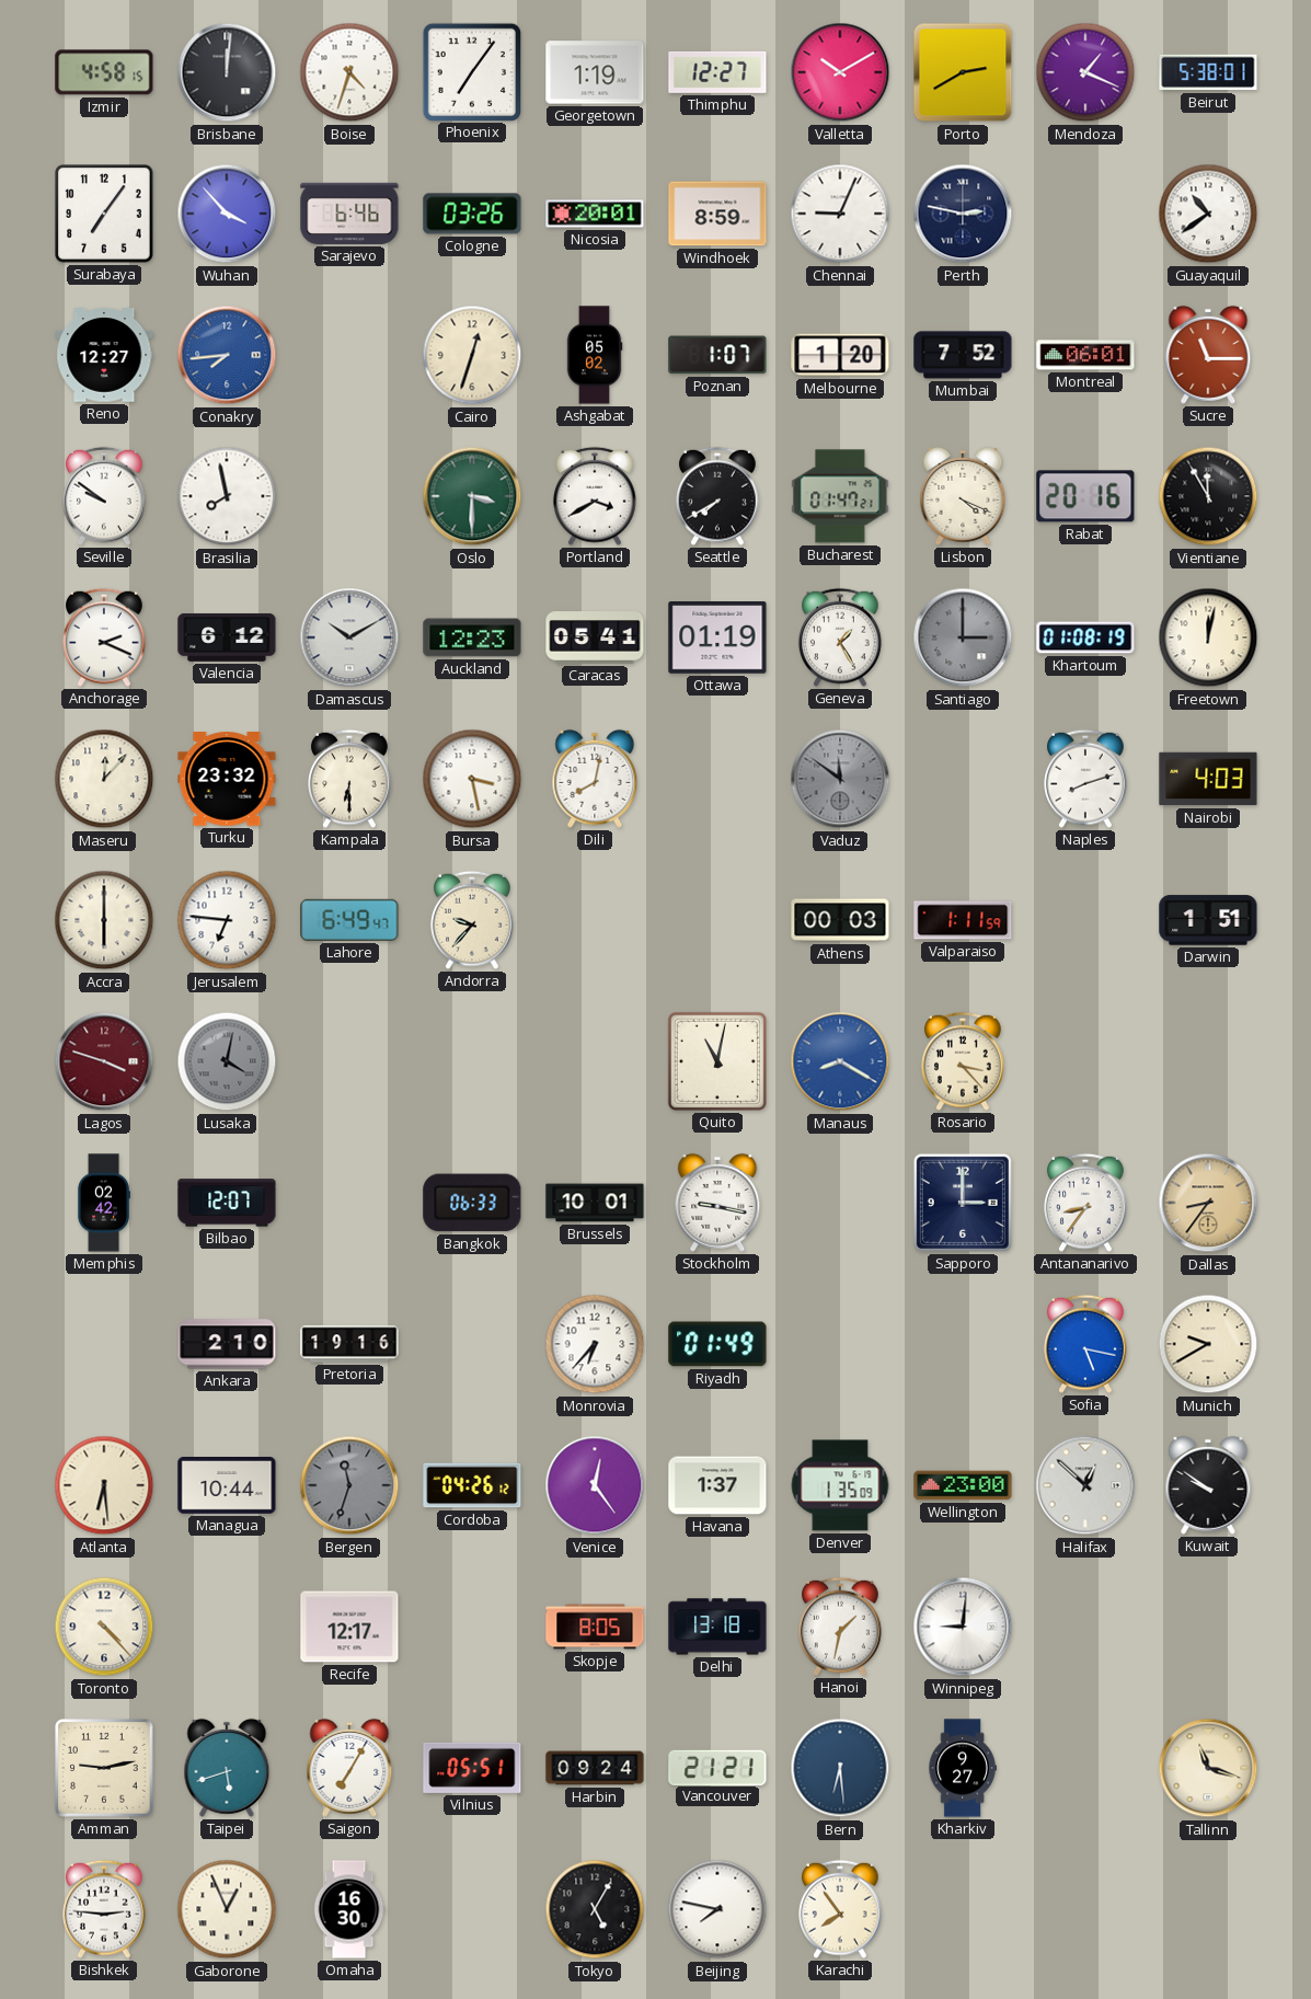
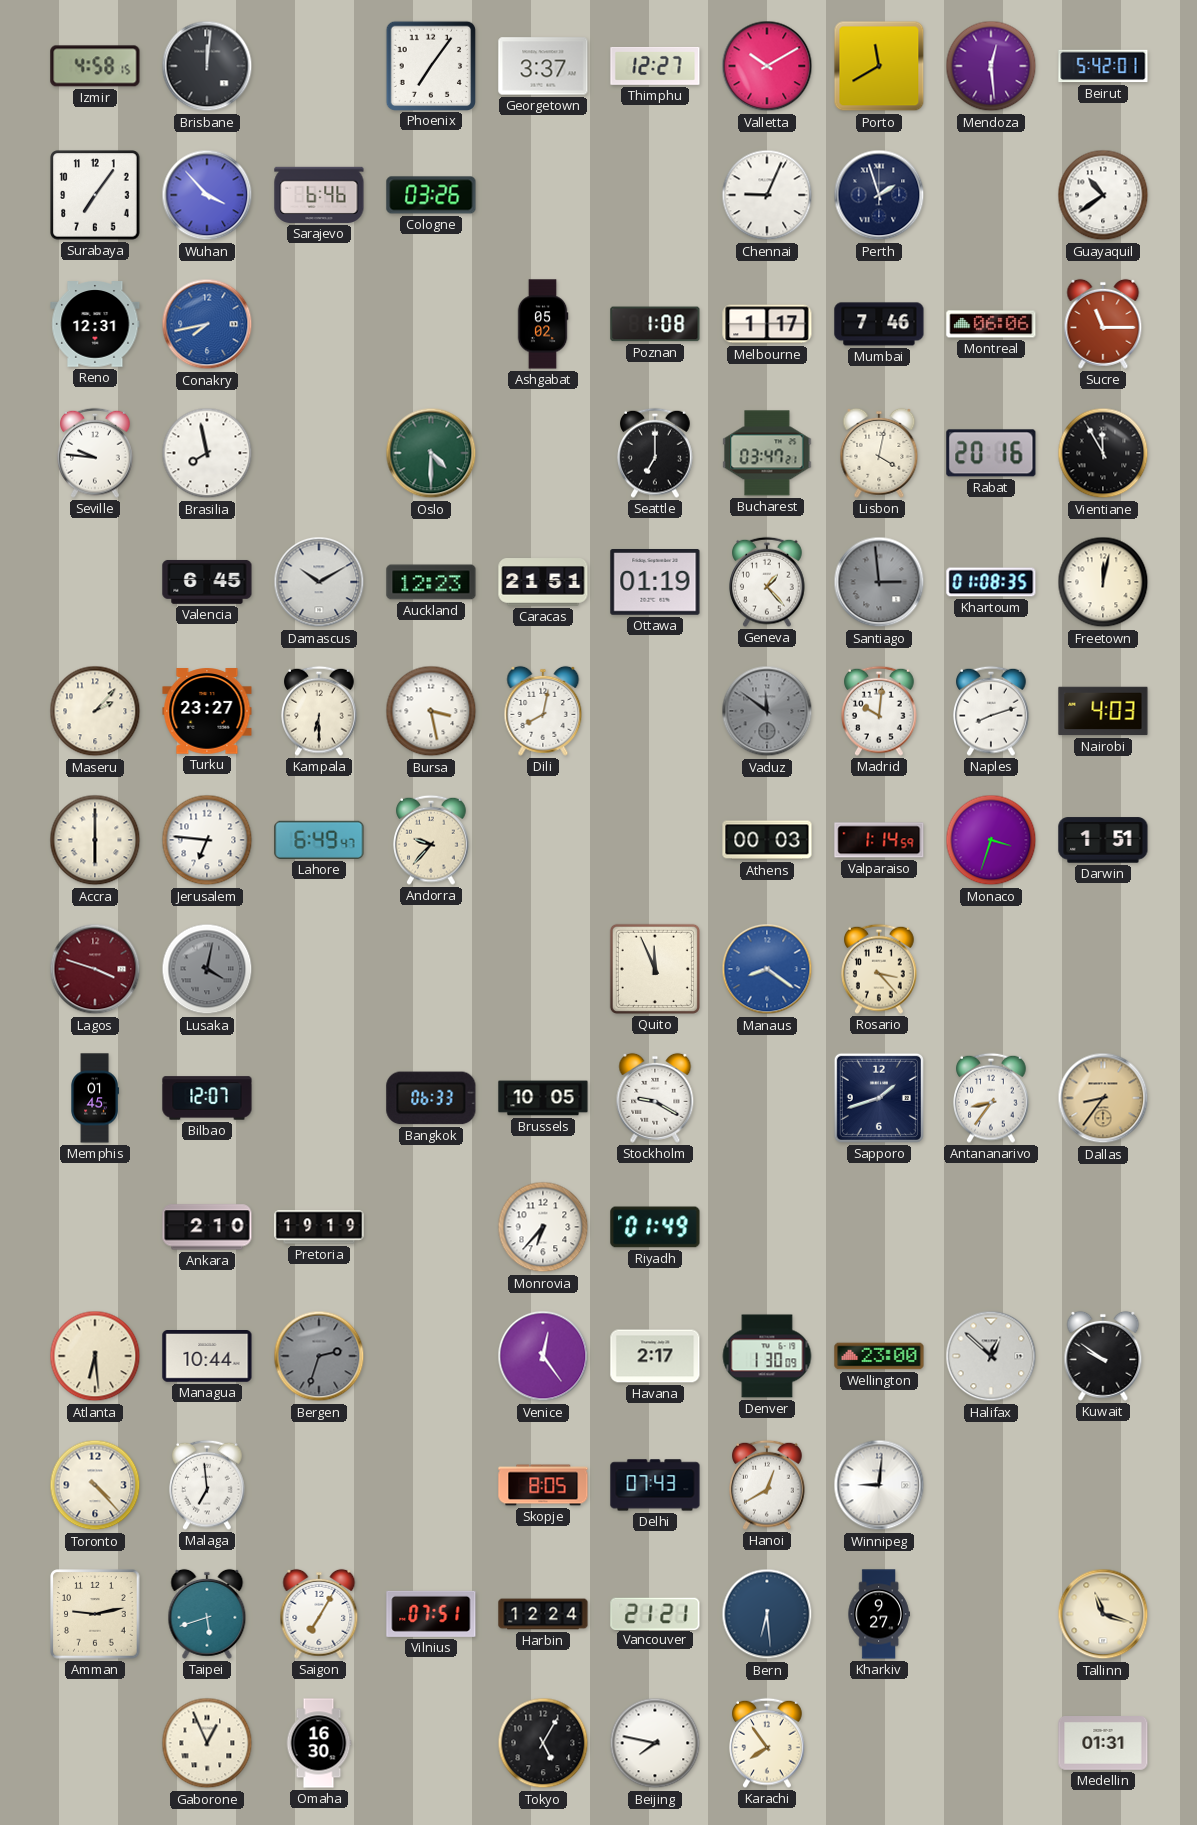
Boise: 4:33 -> none
Georgetown: 1:19 -> 3:37
Porto: 2:40 -> 11:40
Mendoza: 1:19 -> 12:29
Beirut: 5:38 -> 5:42
Nicosia: 20:01 -> none
Windhoek: 8:59 -> none
Perth: 2:47 -> 1:57
Reno: 12:27 -> 12:31
Conakry: 7:44 -> 7:43
Cairo: 12:33 -> none
Poznan: 1:07 -> 1:08
Melbourne: 1:20 -> 1:17
Mumbai: 7:52 -> 7:46
Montreal: 06:01 -> 06:06
Seville: 9:51 -> 9:46
Oslo: 3:30 -> 4:30
Portland: 3:40 -> none
Seattle: 7:40 -> 7:00
Bucharest: 01:47 -> 03:47
Lisbon: 4:19 -> 4:02
Anchorage: 2:19 -> none
Valencia: 6:12 -> 6:45
Caracas: 05:41 -> 21:51
Geneva: 1:25 -> 1:23
Santiago: 3:00 -> 2:59
Khartoum: 01:08:19 -> 01:08:35
Maseru: 12:07 -> 2:07
Turku: 23:32 -> 23:27
Madrid: none -> 10:01
Valparaiso: 1:11 -> 1:14
Monaco: none -> 3:33
Quito: 11:02 -> 11:56
Manaus: 8:20 -> 8:21
Memphis: 02:42 -> 01:45
Brussels: 10:01 -> 10:05
Stockholm: 9:17 -> 9:20
Sapporo: 3:00 -> 1:42
Pretoria: 19:16 -> 19:19
Sofia: 5:17 -> none
Munich: 9:40 -> none
Bergen: 11:33 -> 2:33
Cordoba: 04:26 -> none
Havana: 1:37 -> 2:17
Denver: 1:35 -> 1:30
Malaga: none -> 6:59
Recife: 12:17 -> none
Delhi: 13:18 -> 07:43
Hanoi: 1:32 -> 12:40
Vilnius: 05:51 -> 07:51
Harbin: 09:24 -> 12:24
Bishkek: 2:46 -> none
Medellin: none -> 01:31
